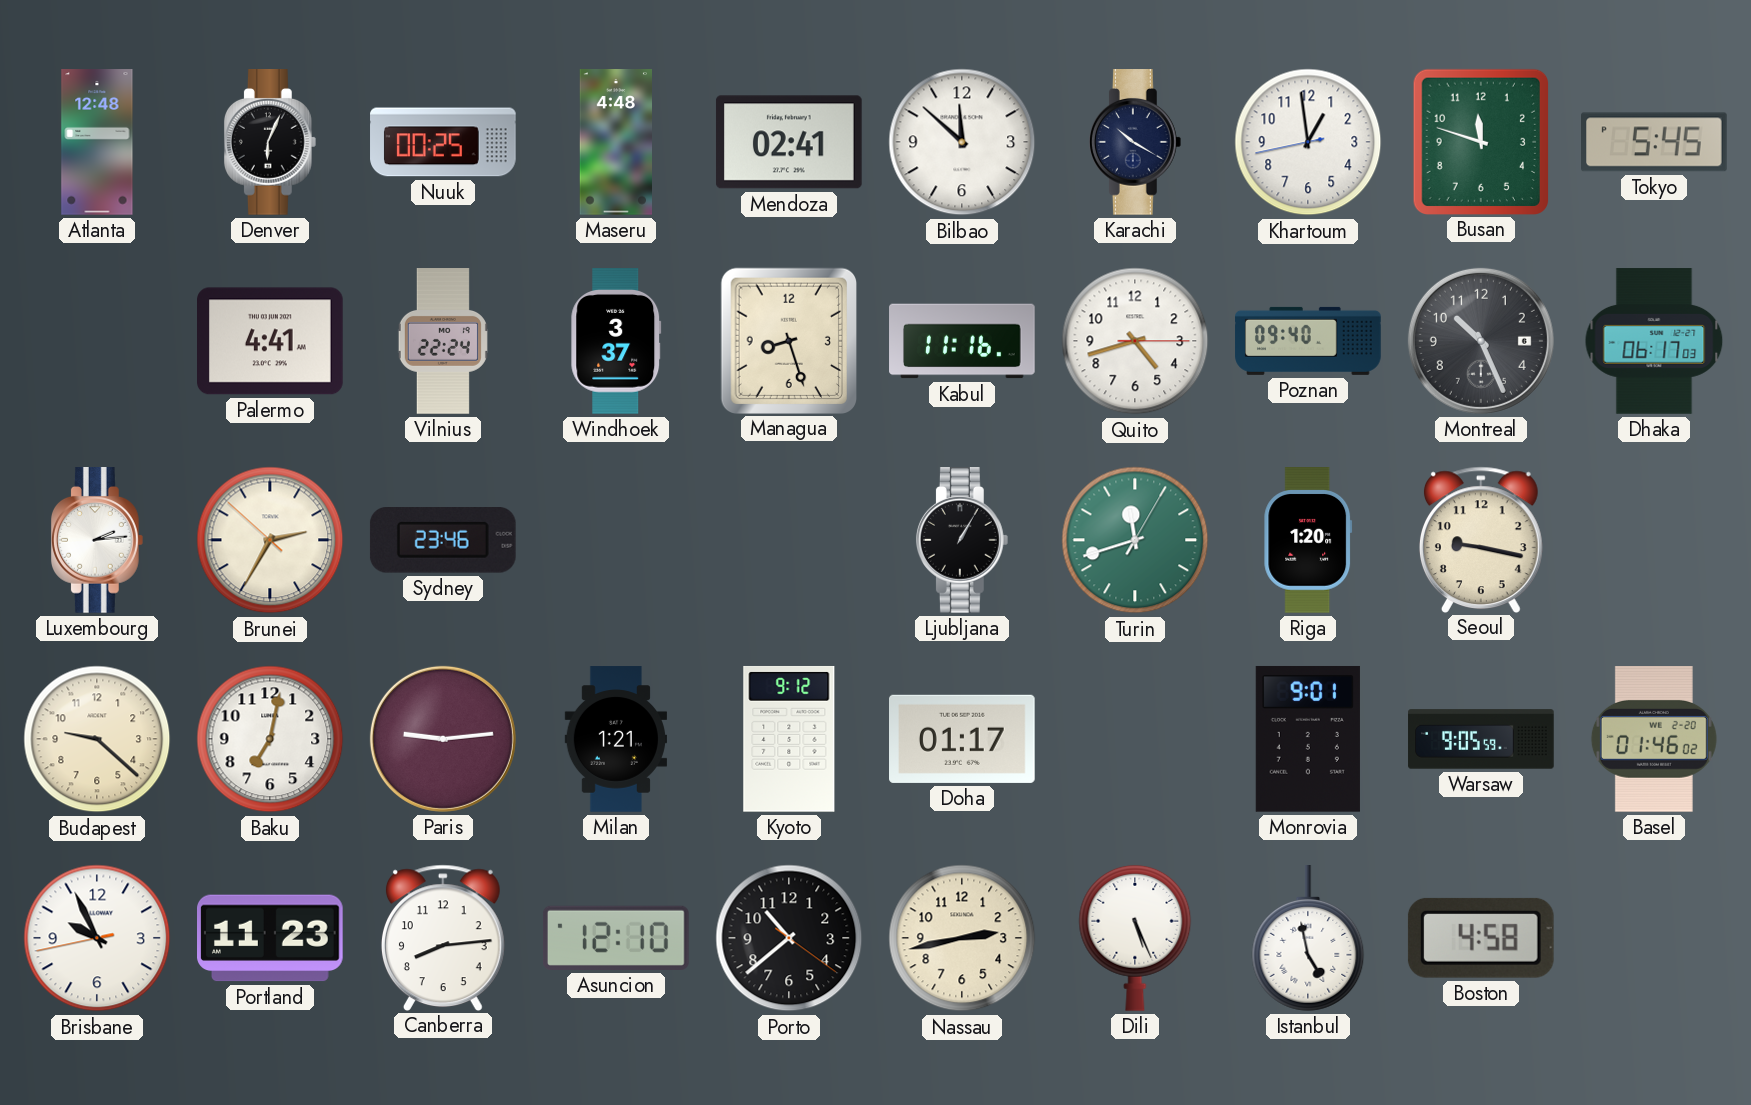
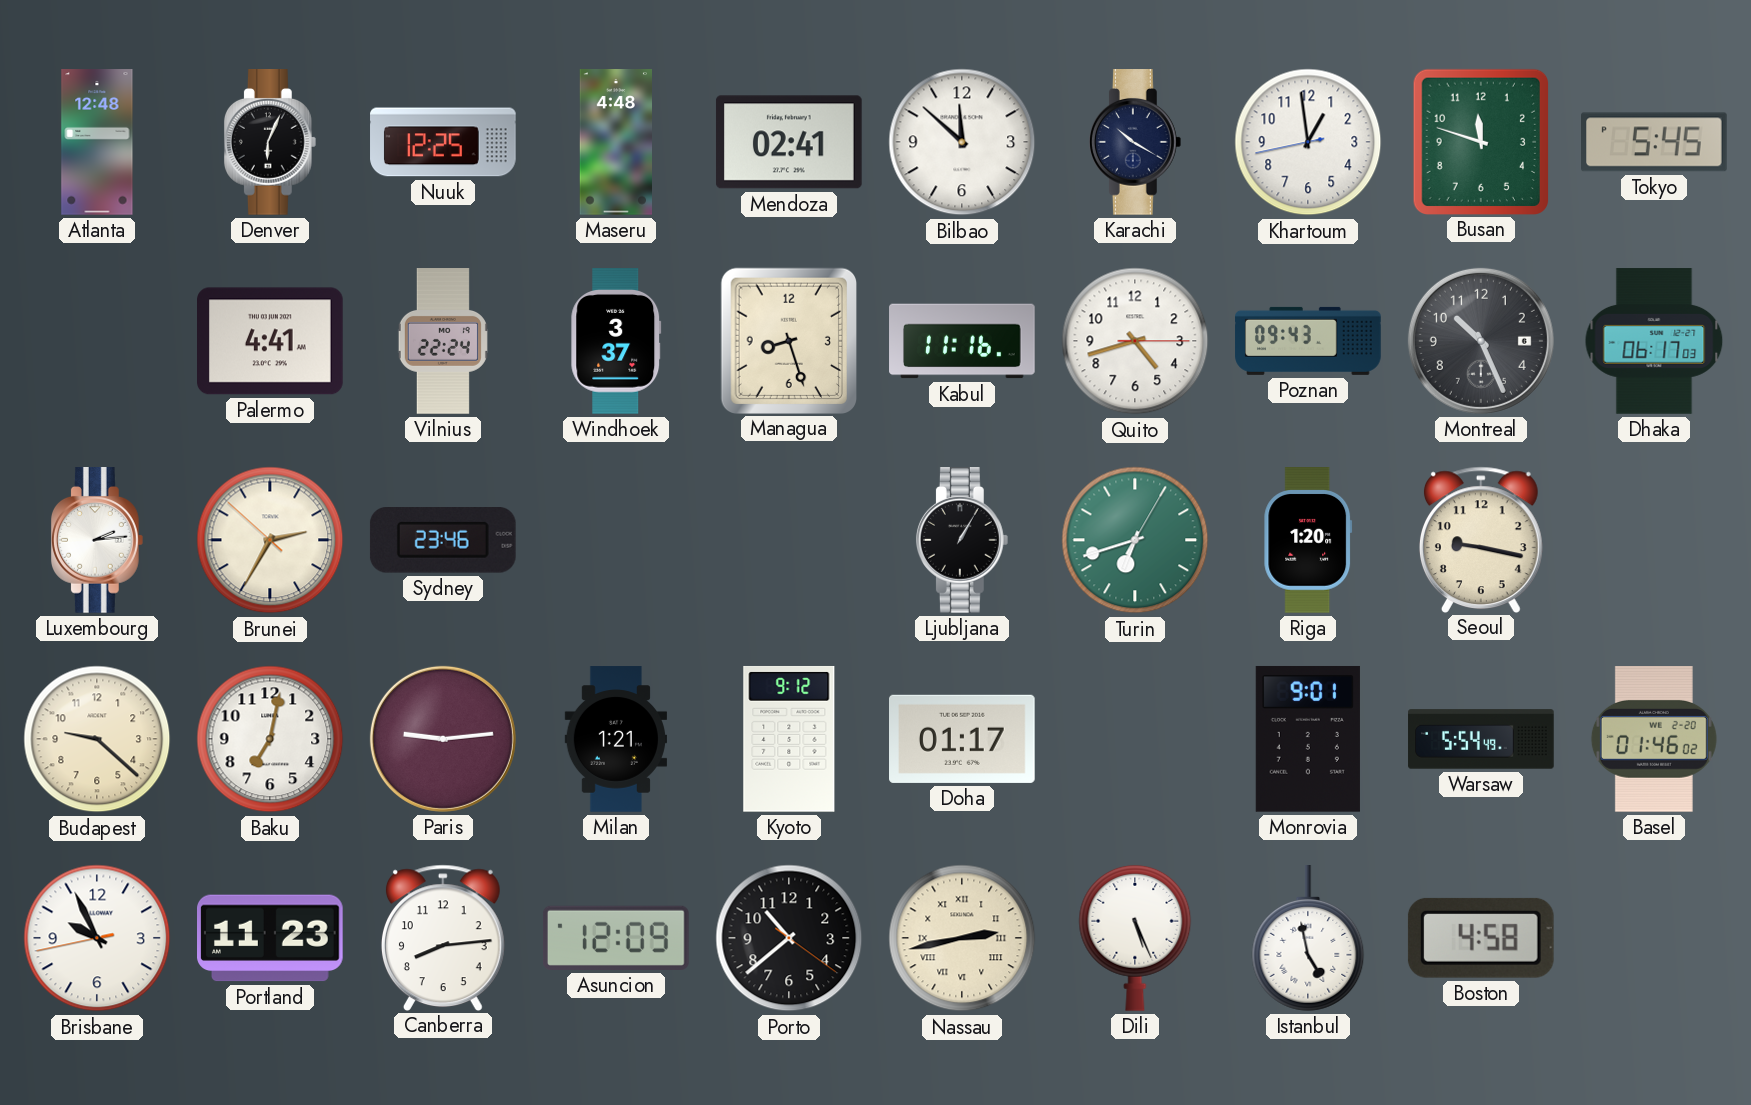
Nuuk: 00:25 -> 12:25
Poznan: 09:40 -> 09:43
Turin: 11:42 -> 6:42
Warsaw: 9:05 -> 5:54
Asuncion: 12:10 -> 12:09
Nassau numerals: Arabic -> Roman
